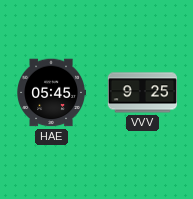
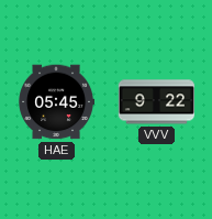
VVV: 9:25 -> 9:22
